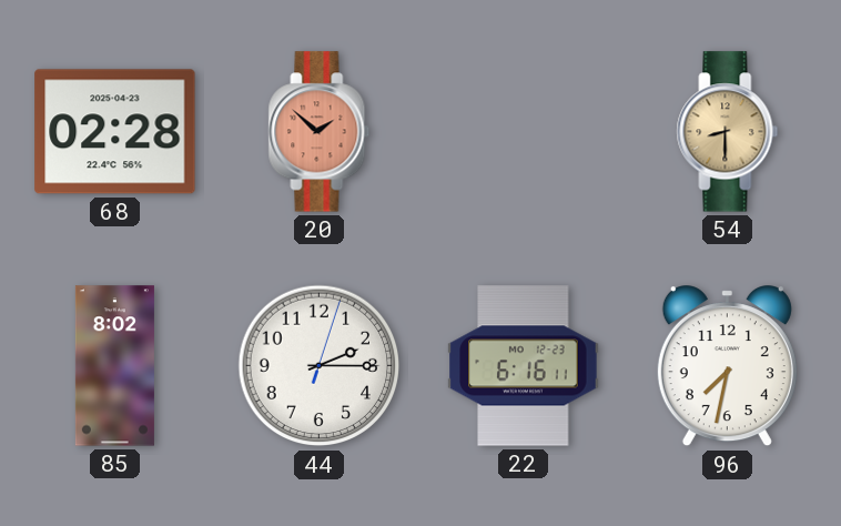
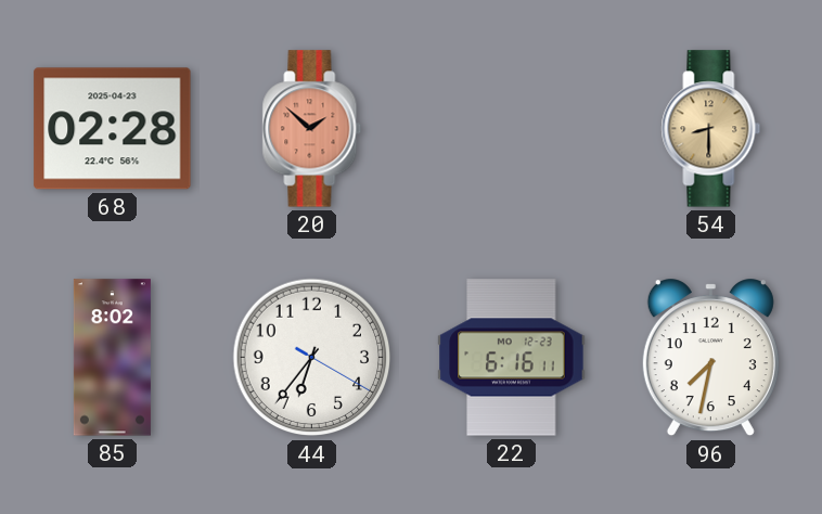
44: 2:15 -> 6:36
